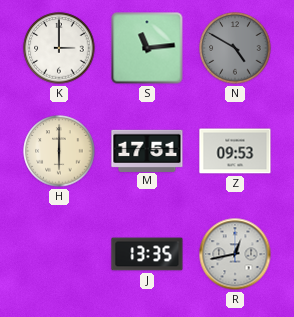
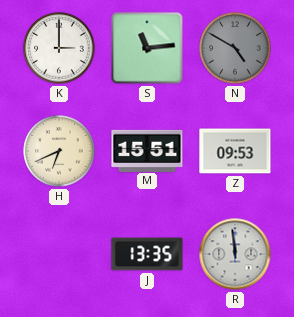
H: 6:00 -> 6:41
M: 17:51 -> 15:51
R: 12:43 -> 11:59
